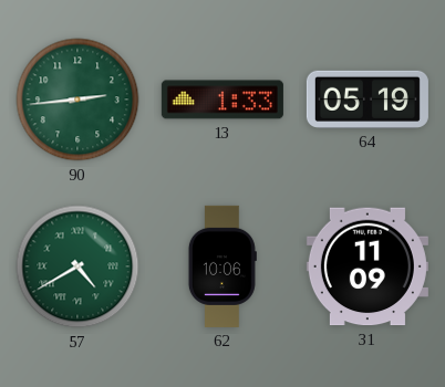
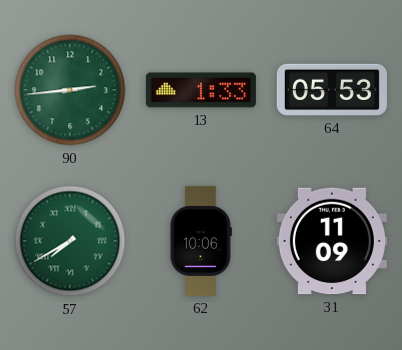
64: 05:19 -> 05:53
57: 4:40 -> 7:40
